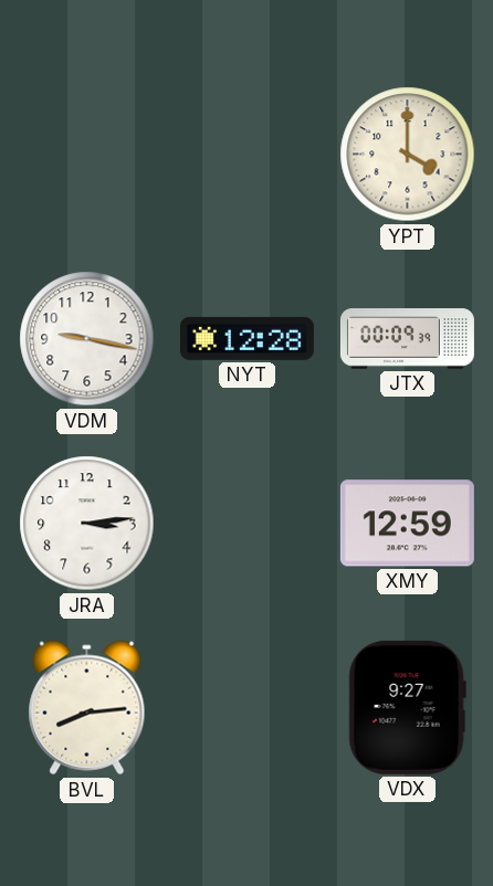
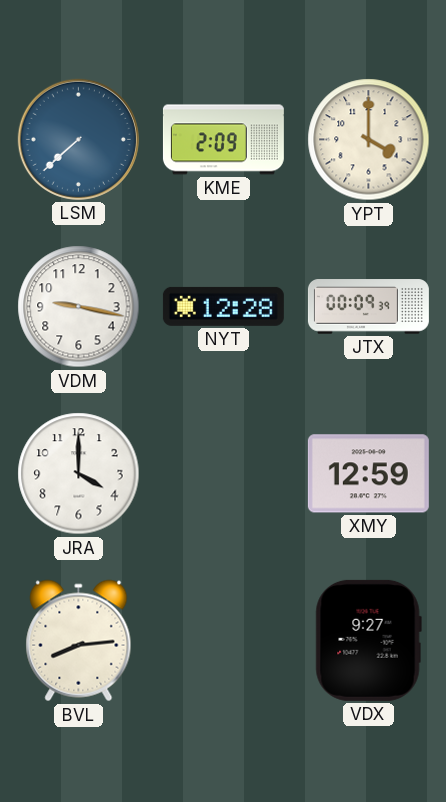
LSM: none -> 7:38
KME: none -> 2:09
JRA: 3:14 -> 4:00
